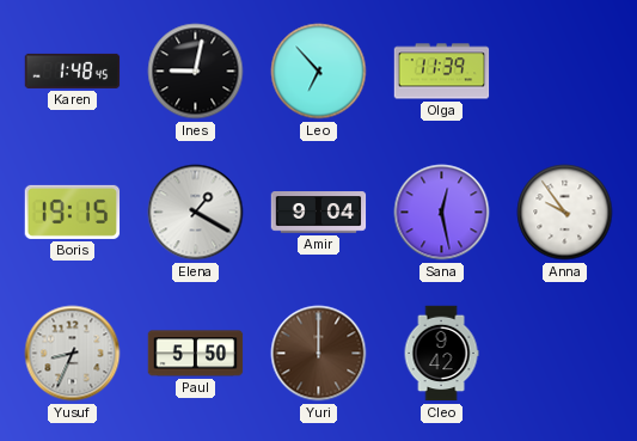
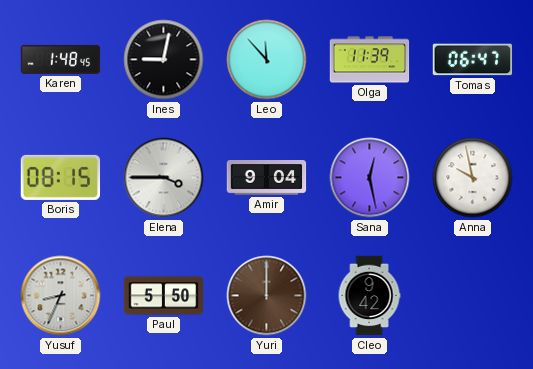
Leo: 6:53 -> 11:53
Tomas: none -> 06:47
Boris: 19:15 -> 08:15
Elena: 1:20 -> 3:45
Anna: 9:54 -> 9:58
